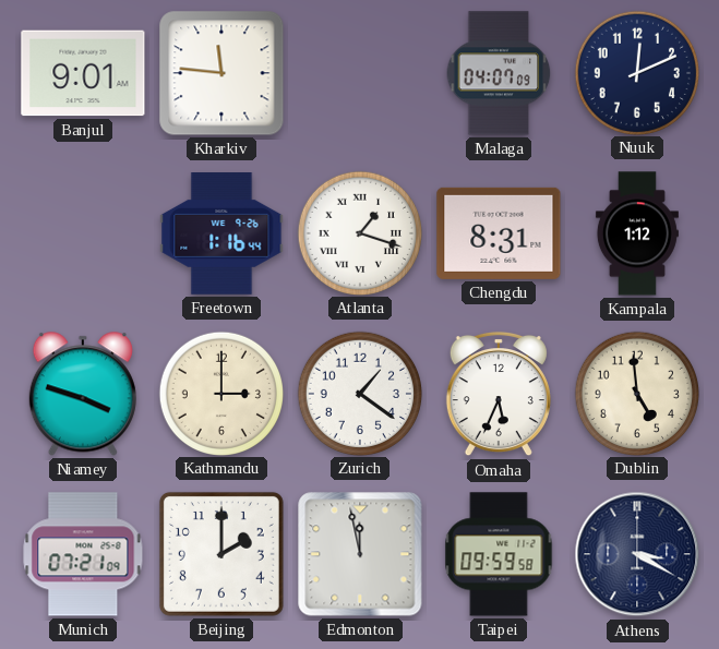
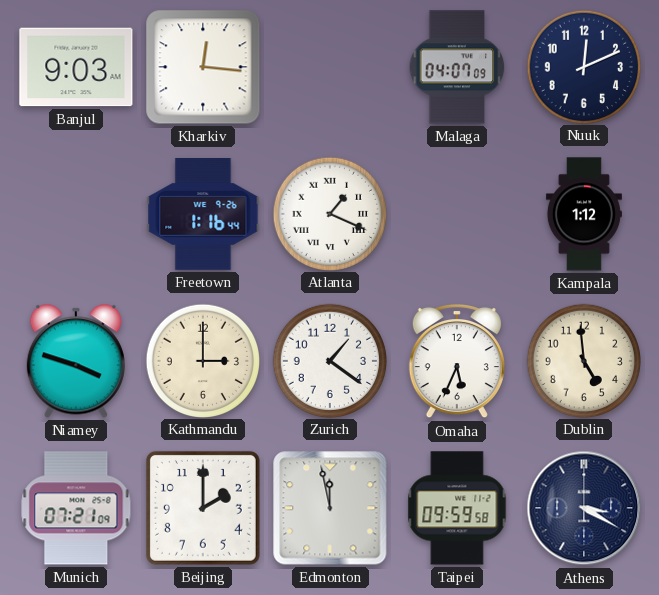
Banjul: 9:01 -> 9:03
Kharkiv: 11:46 -> 12:16
Atlanta: 1:18 -> 1:19
Chengdu: 8:31 -> none
